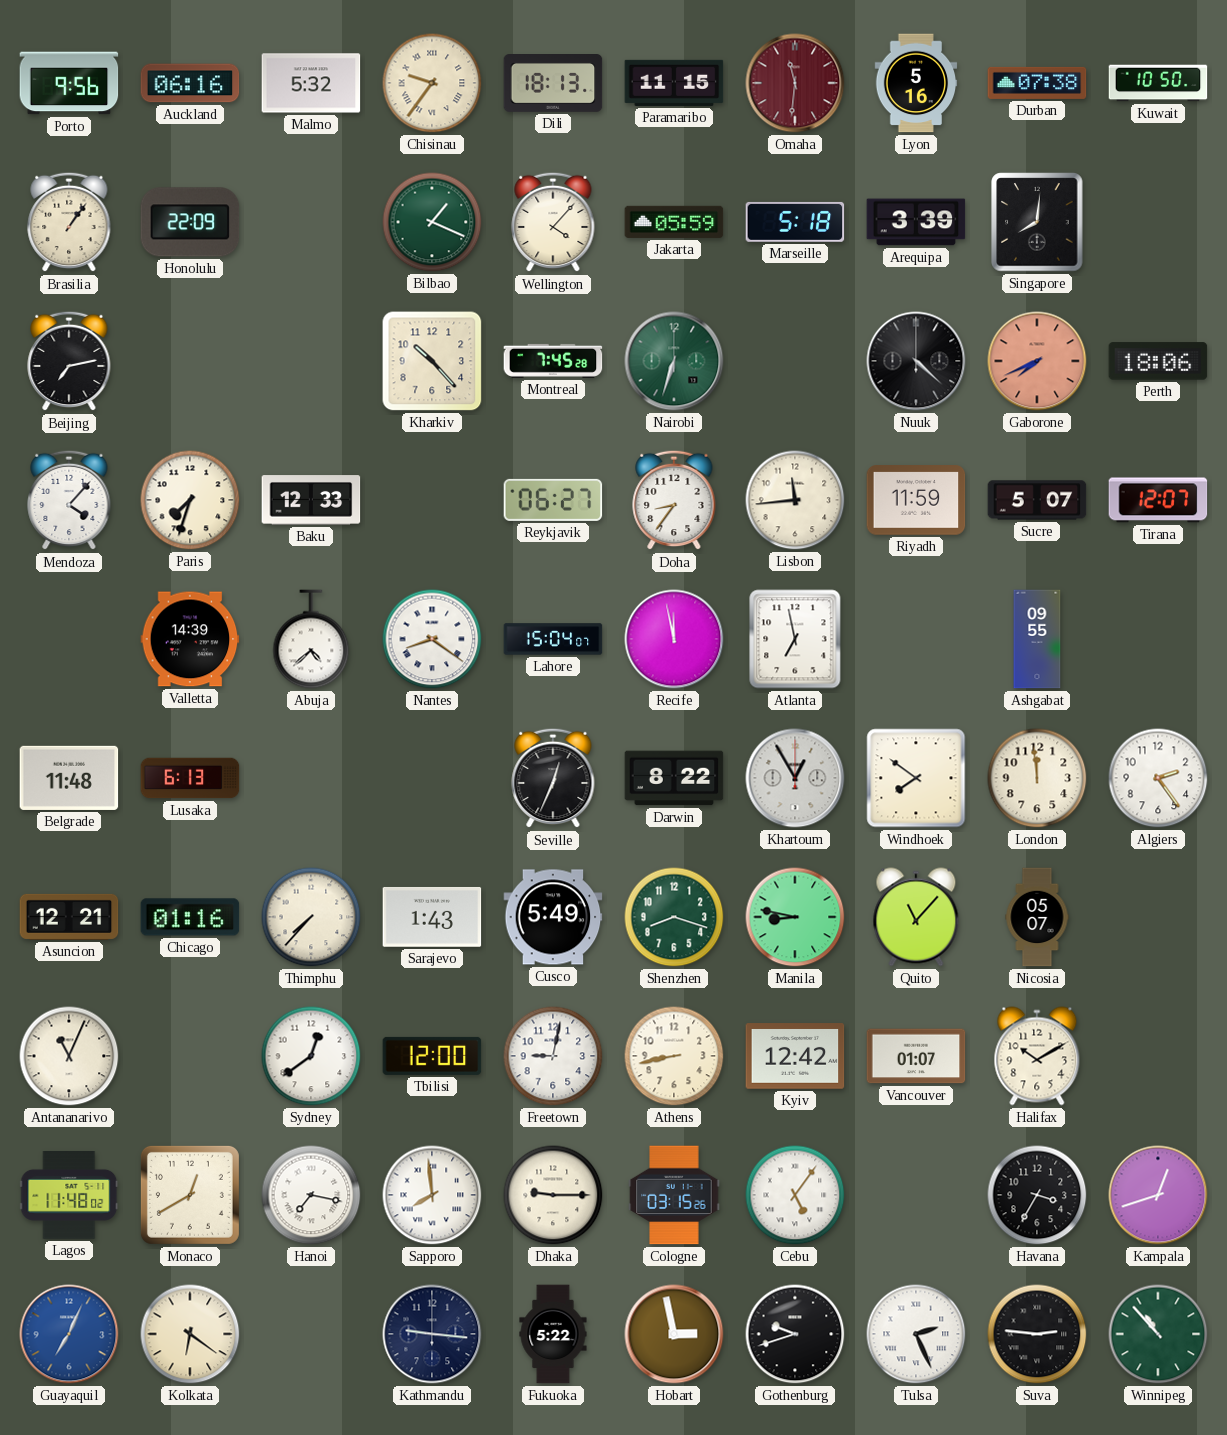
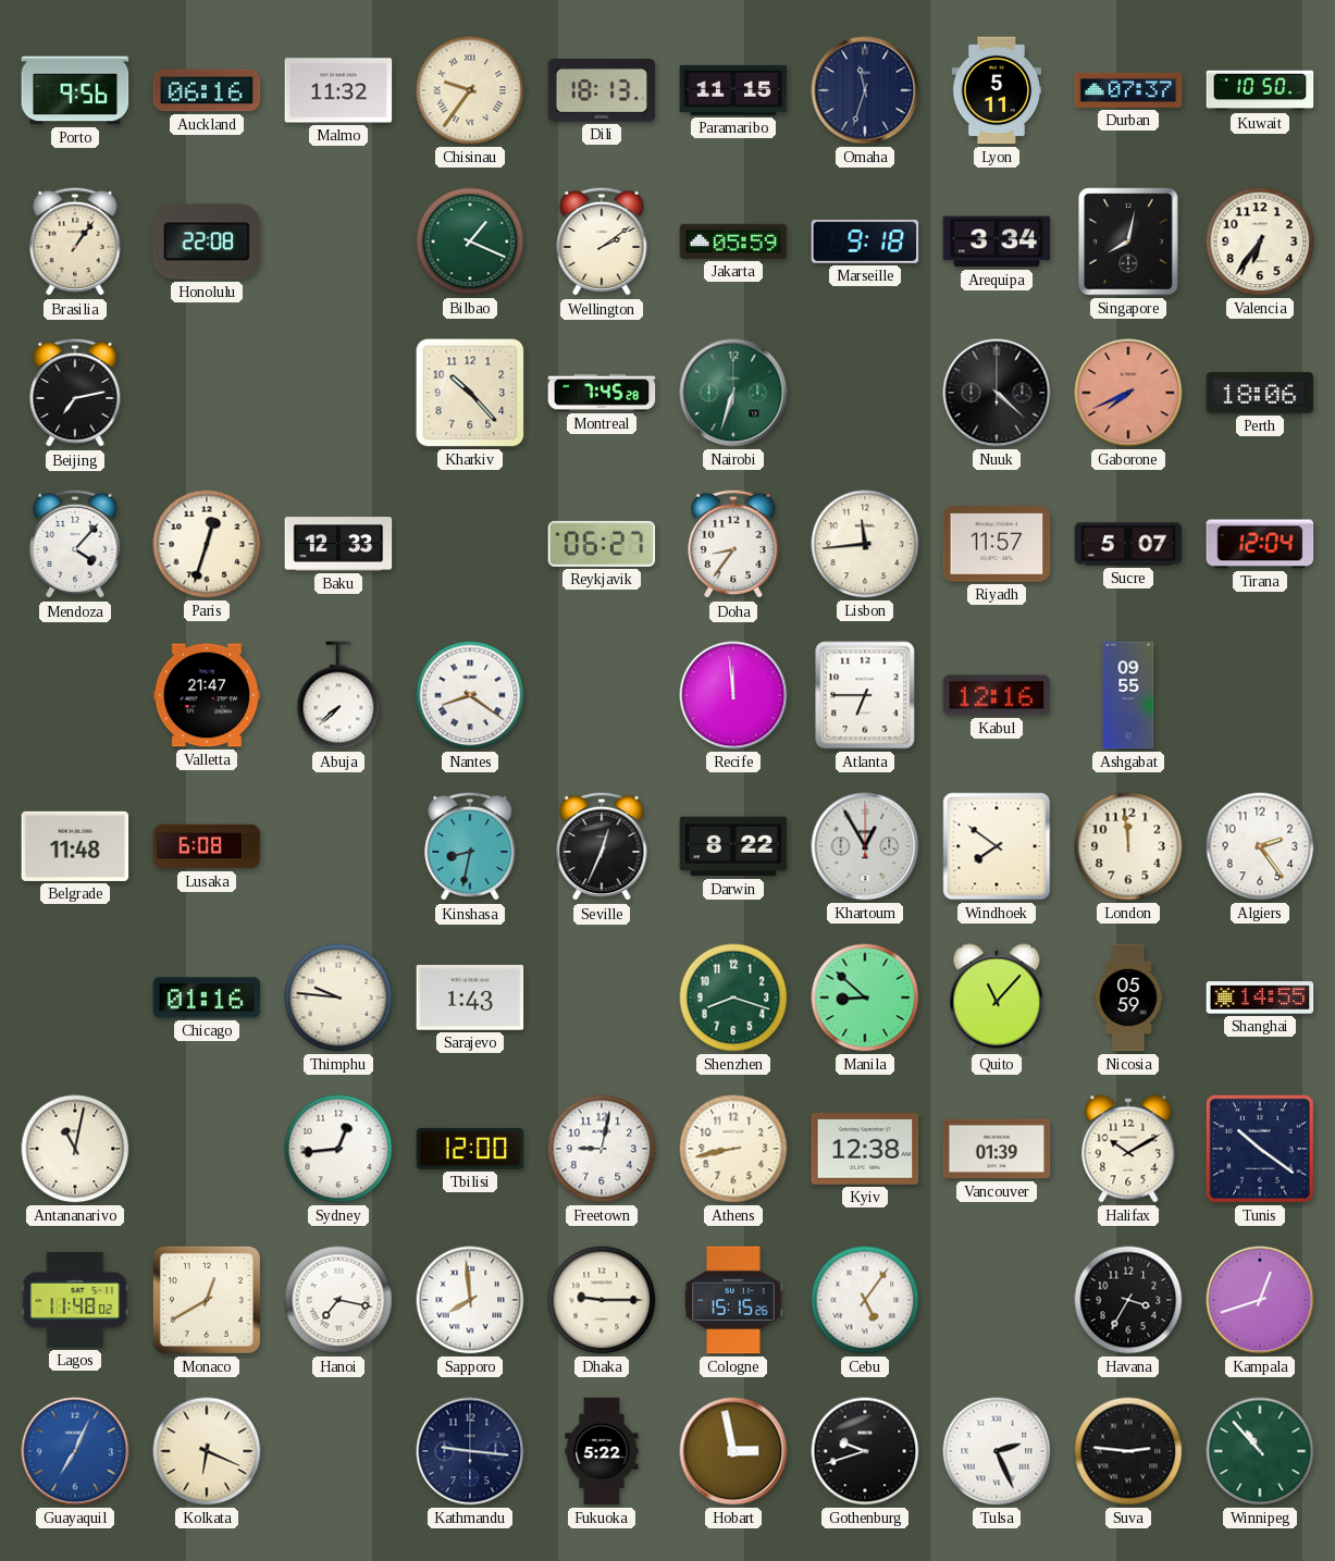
Malmo: 5:32 -> 11:32
Omaha: 11:31 -> 11:33
Omaha dial: burgundy -> navy
Lyon: 5:16 -> 5:11
Durban: 07:38 -> 07:37
Honolulu: 22:09 -> 22:08
Wellington: 4:07 -> 2:09
Marseille: 5:18 -> 9:18
Arequipa: 3:39 -> 3:34
Singapore: 8:01 -> 8:02
Valencia: none -> 6:36
Paris: 7:33 -> 12:33
Riyadh: 11:59 -> 11:57
Tirana: 12:07 -> 12:04
Valletta: 14:39 -> 21:47
Abuja: 4:38 -> 7:38
Lahore: 15:04 -> none
Recife: 11:58 -> 11:59
Atlanta: 6:58 -> 6:45
Kabul: none -> 12:16
Lusaka: 6:13 -> 6:08
Kinshasa: none -> 8:32
Asuncion: 12:21 -> none
Thimphu: 7:37 -> 9:46
Cusco: 5:49 -> none
Manila: 8:47 -> 8:52
Nicosia: 05:07 -> 05:59
Shanghai: none -> 14:55
Antananarivo: 11:04 -> 11:02
Sydney: 12:39 -> 12:44
Kyiv: 12:42 -> 12:38
Vancouver: 01:07 -> 01:39
Tunis: none -> 10:21
Cologne: 03:15 -> 15:15
Kolkata: 6:21 -> 6:19
